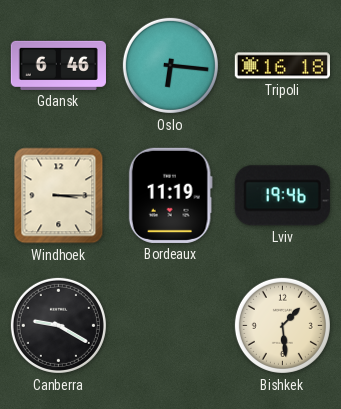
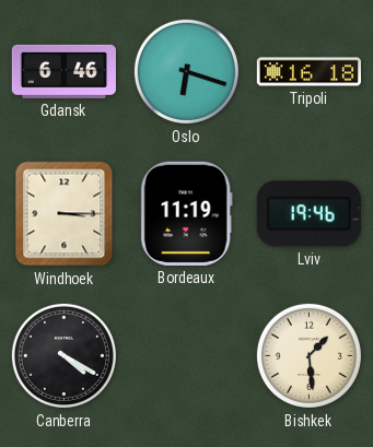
Oslo: 6:16 -> 6:18
Canberra: 9:20 -> 4:20
